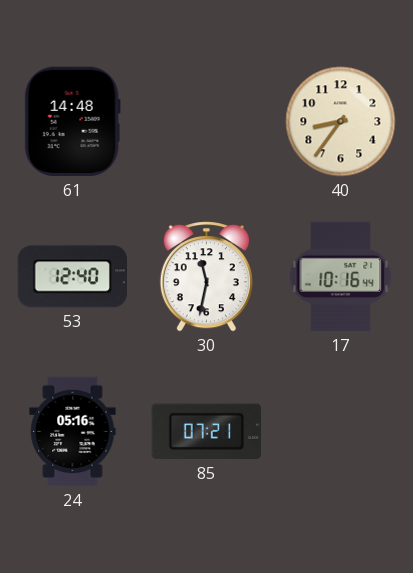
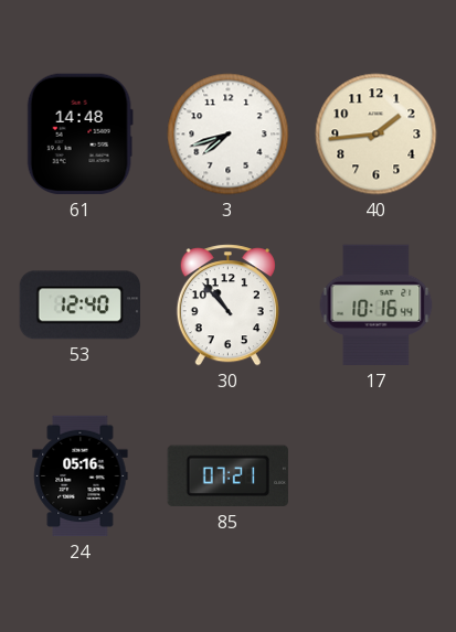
3: none -> 7:42
40: 8:36 -> 1:44
30: 11:32 -> 10:53
